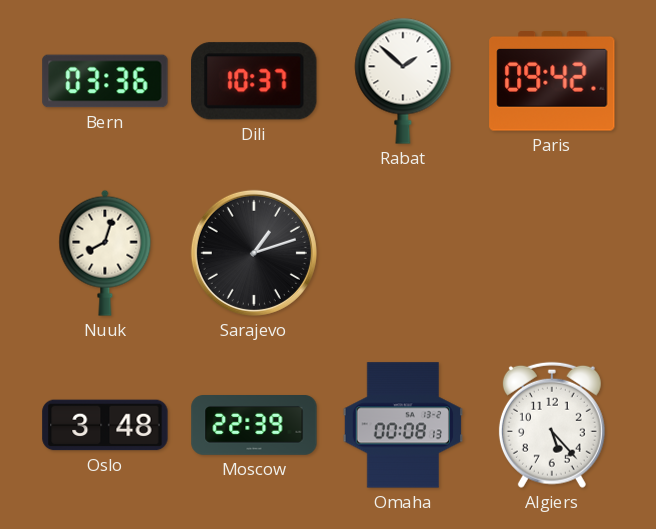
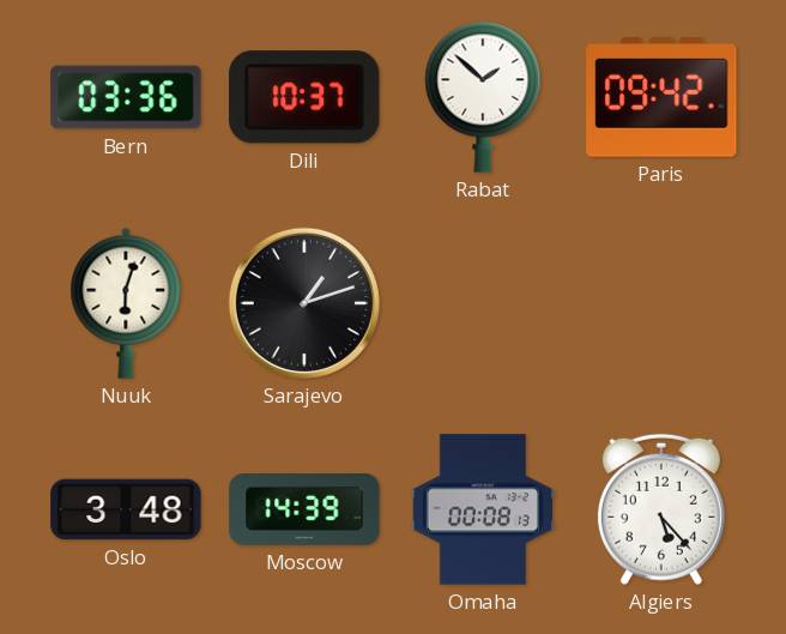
Nuuk: 8:03 -> 6:03
Moscow: 22:39 -> 14:39
